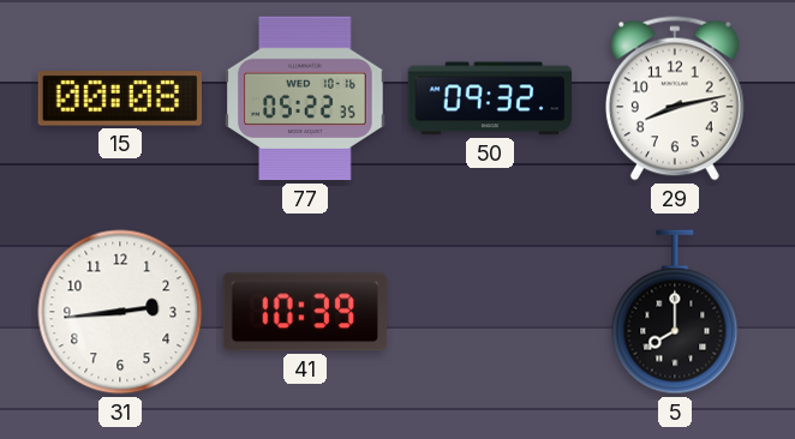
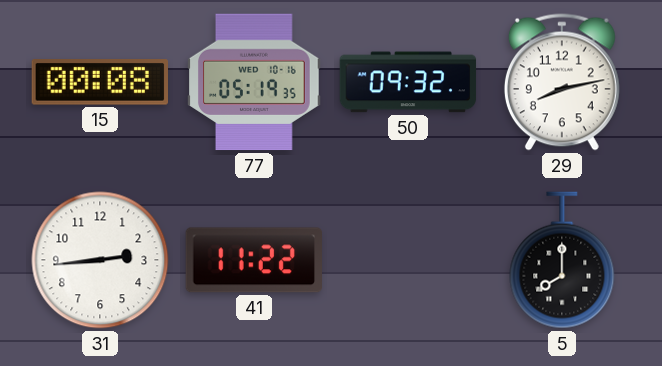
77: 05:22 -> 05:19
41: 10:39 -> 11:22
